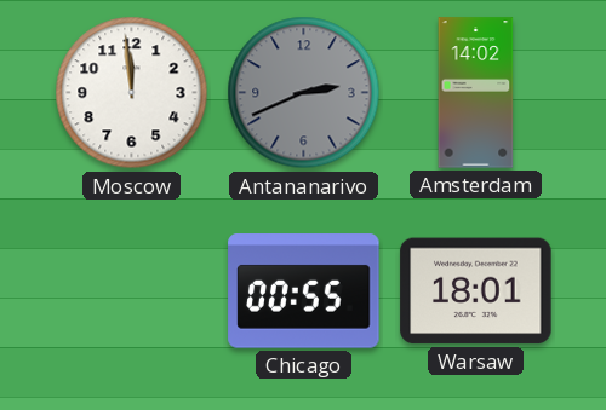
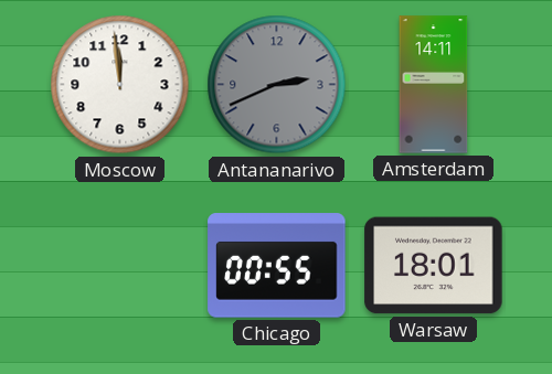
Amsterdam: 14:02 -> 14:11
